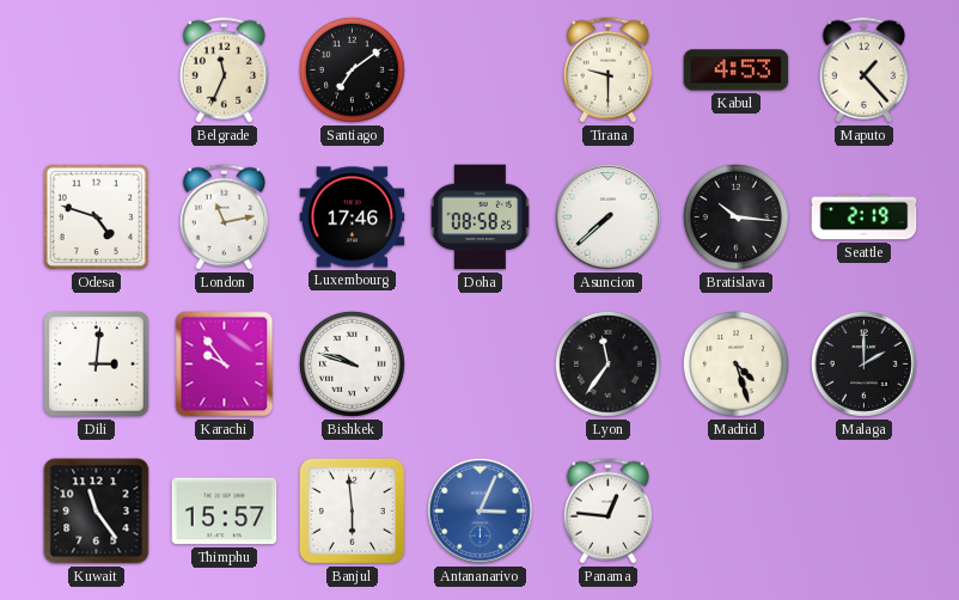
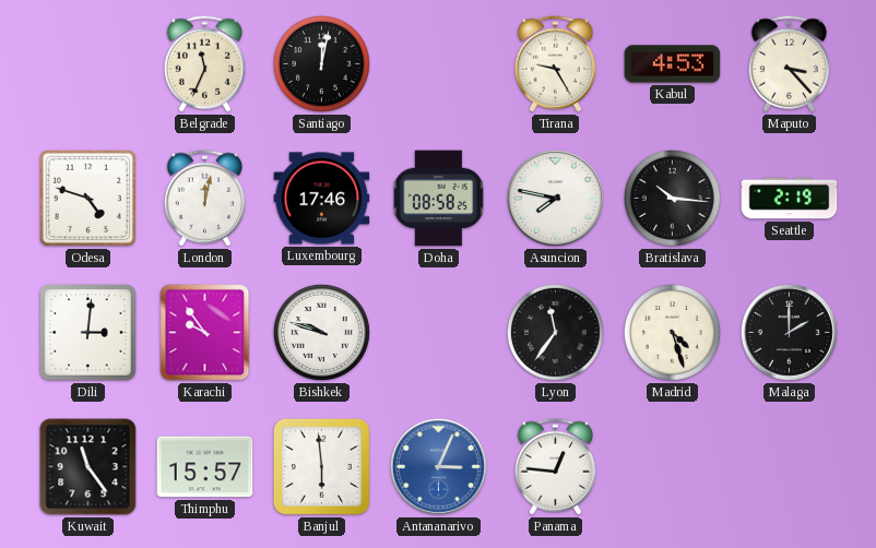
Santiago: 7:09 -> 12:02
Tirana: 9:30 -> 9:25
Maputo: 1:23 -> 3:23
London: 11:13 -> 12:02
Asuncion: 7:38 -> 7:47
